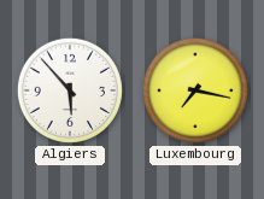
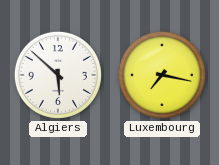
Algiers: 5:53 -> 5:52
